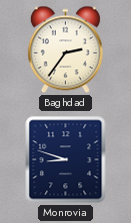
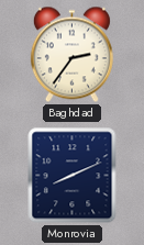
Monrovia: 8:48 -> 8:11
